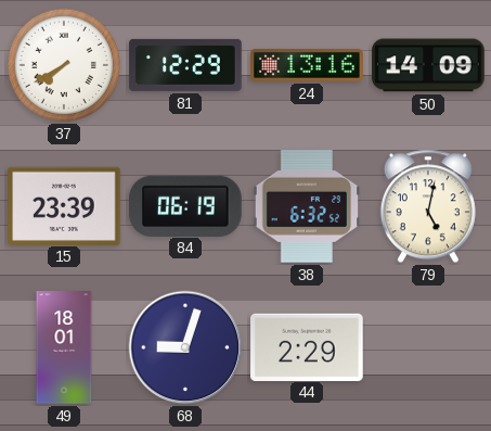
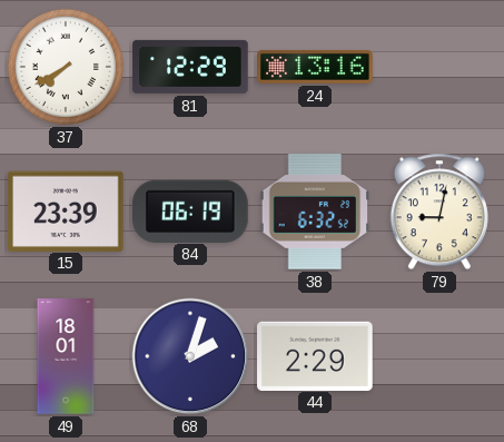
50: 14:09 -> none
79: 5:02 -> 9:02
68: 9:03 -> 2:03
